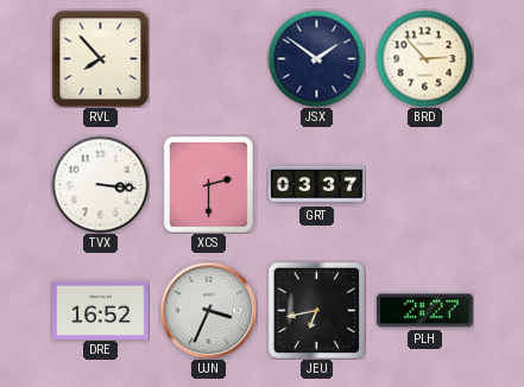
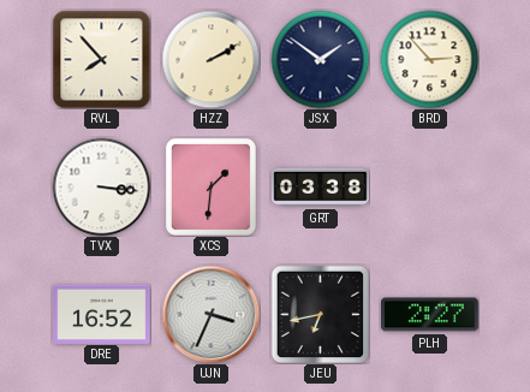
HZZ: none -> 2:10
XCS: 2:30 -> 1:31
GRT: 03:37 -> 03:38
